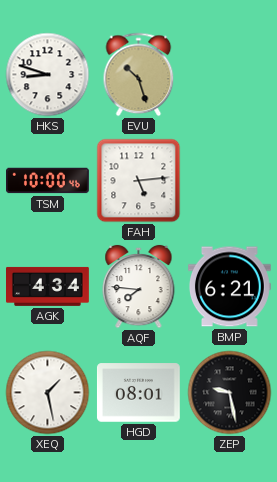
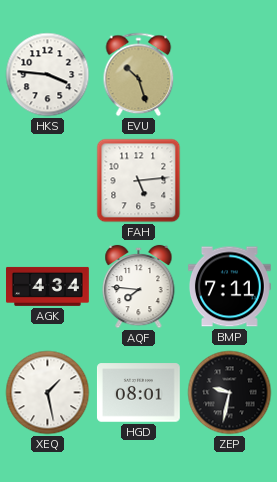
HKS: 8:48 -> 3:46
TSM: 10:00 -> none
BMP: 6:21 -> 7:11
ZEP: 9:28 -> 9:32
